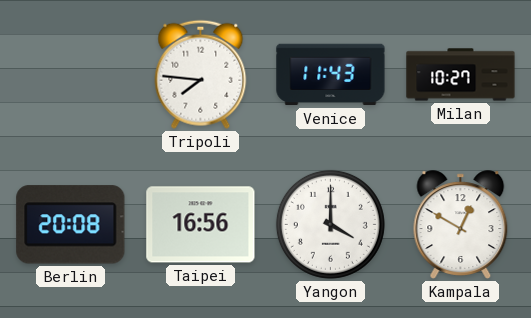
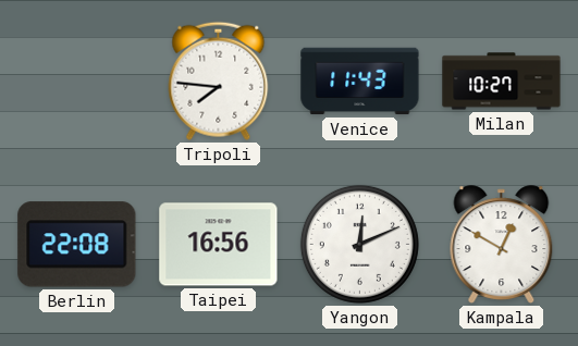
Berlin: 20:08 -> 22:08
Yangon: 4:00 -> 12:11
